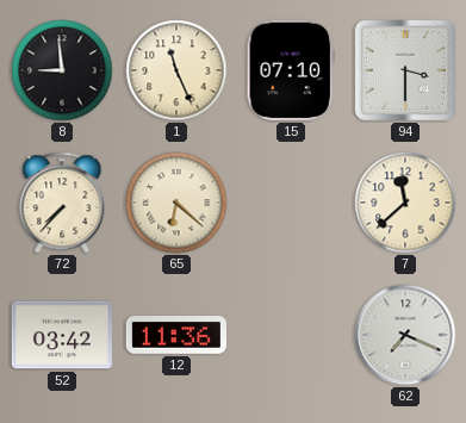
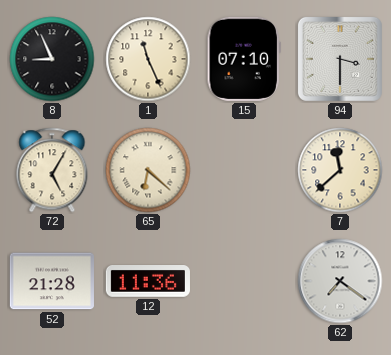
8: 8:59 -> 8:56
72: 7:37 -> 5:05
52: 03:42 -> 21:28
62: 7:19 -> 7:21
